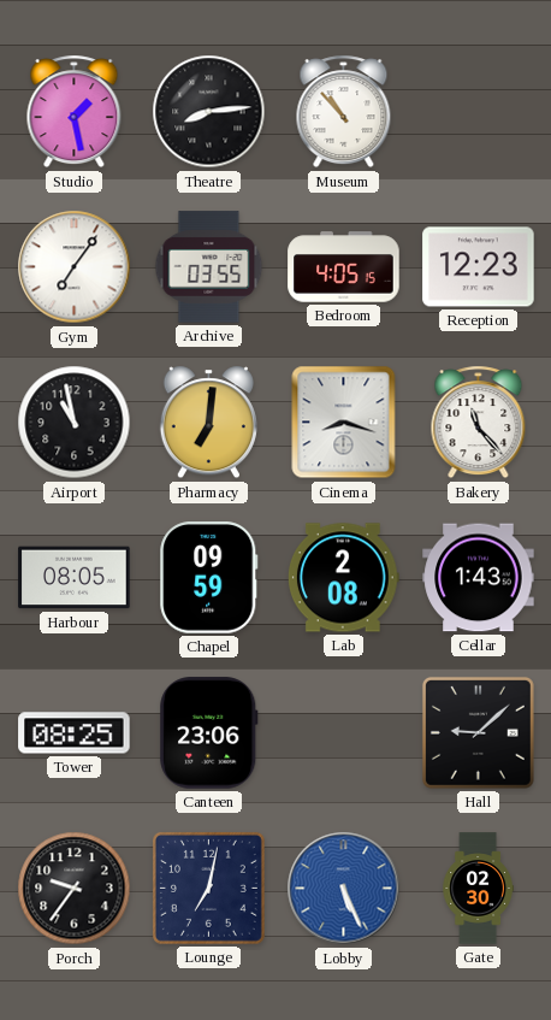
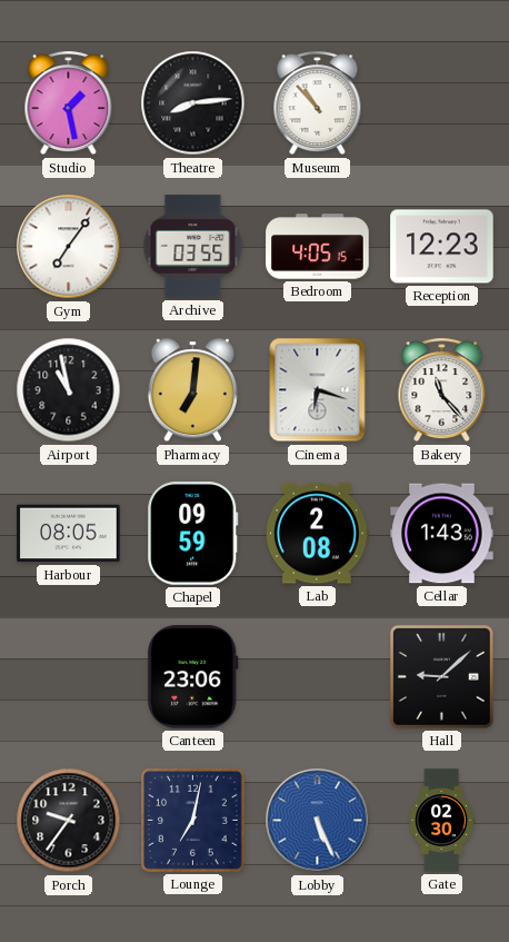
Cinema: 8:18 -> 6:18
Tower: 08:25 -> none
